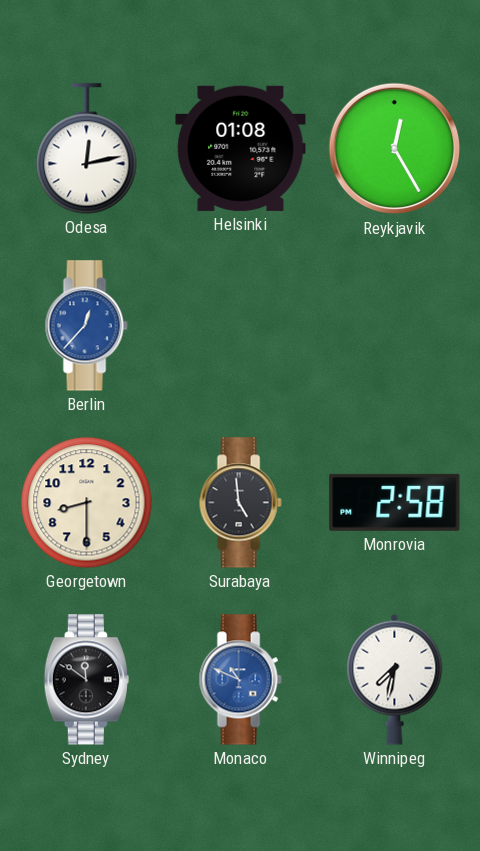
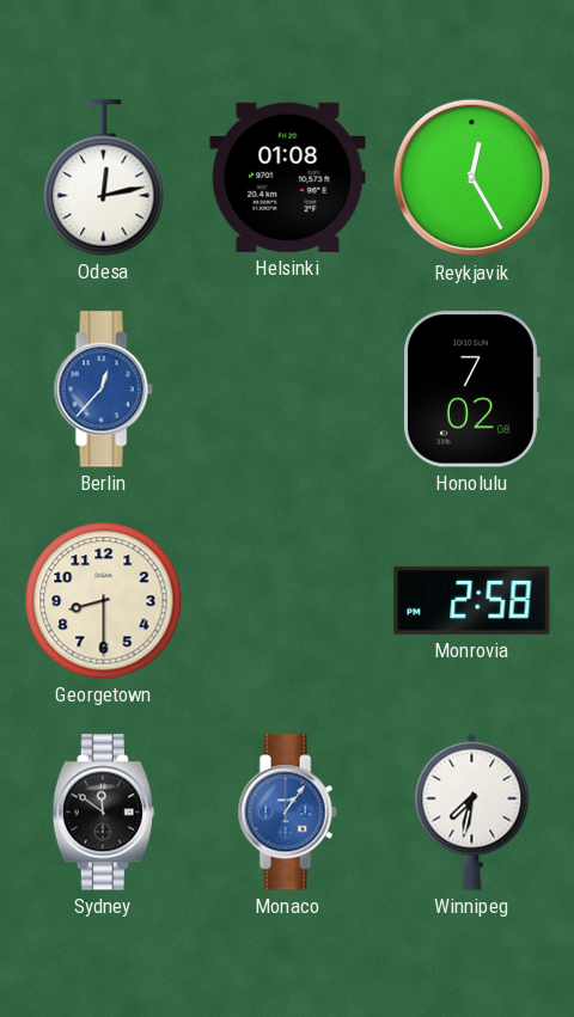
Honolulu: none -> 7:02
Surabaya: 4:59 -> none
Monaco: 10:49 -> 1:06
